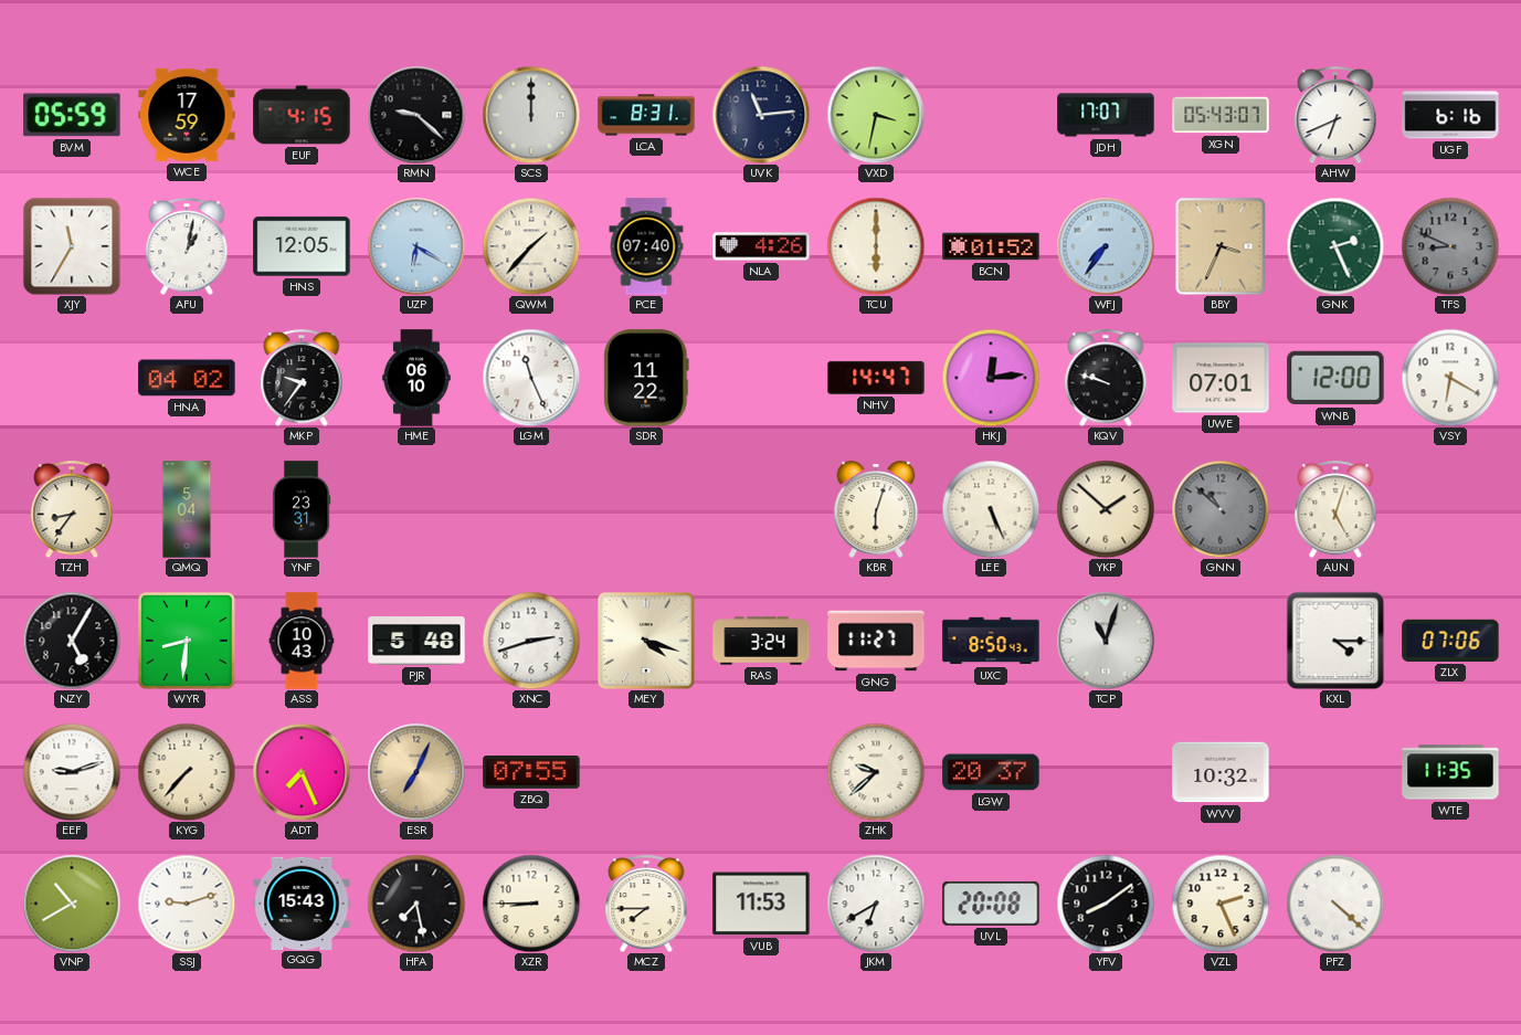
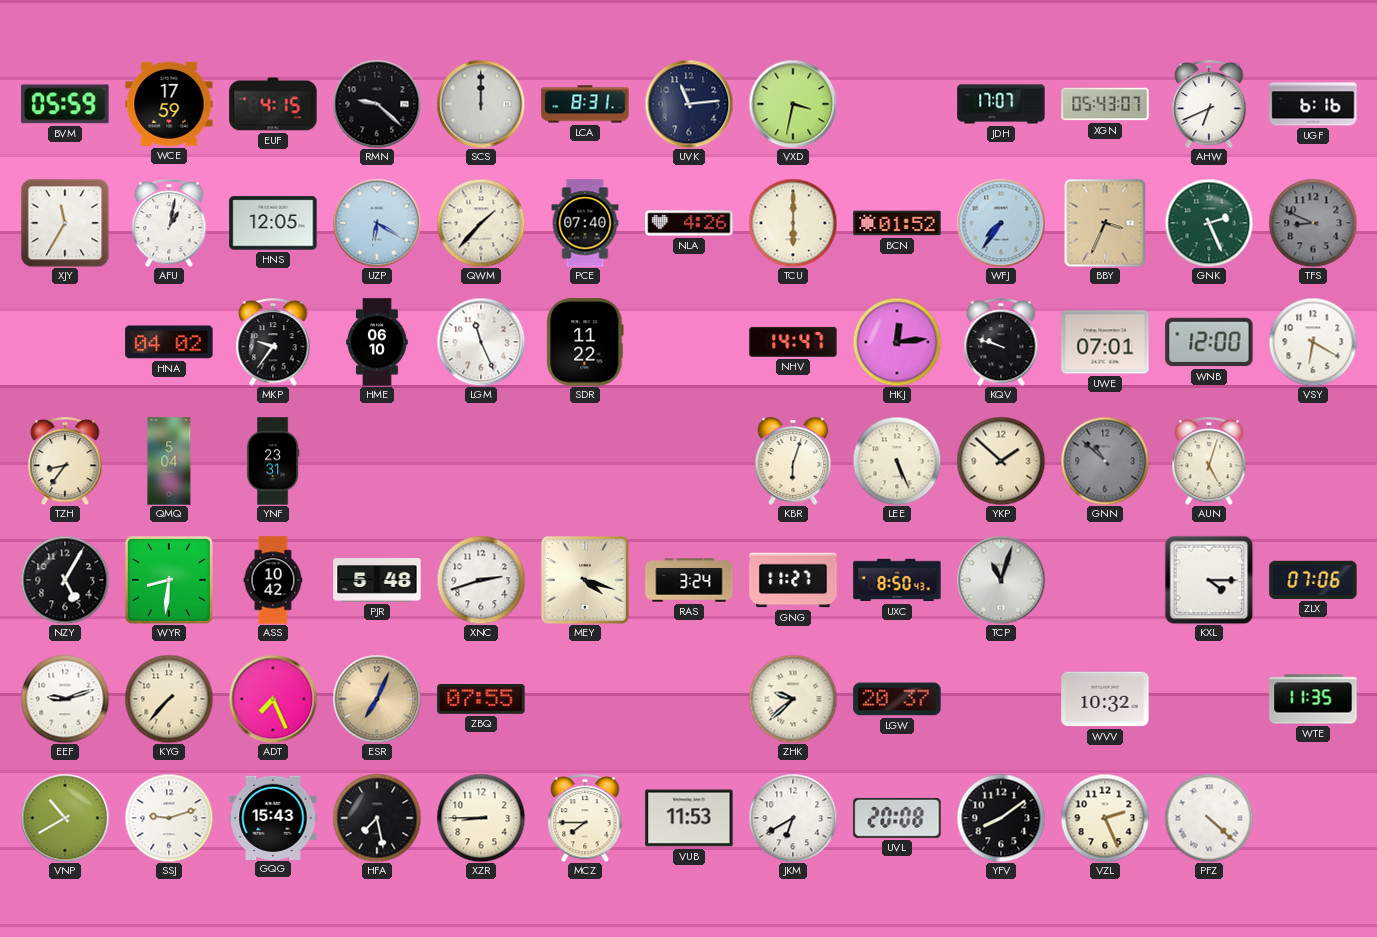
ASS: 10:43 -> 10:42
